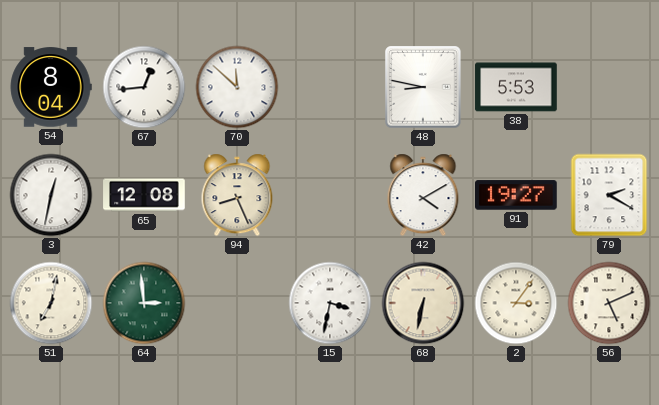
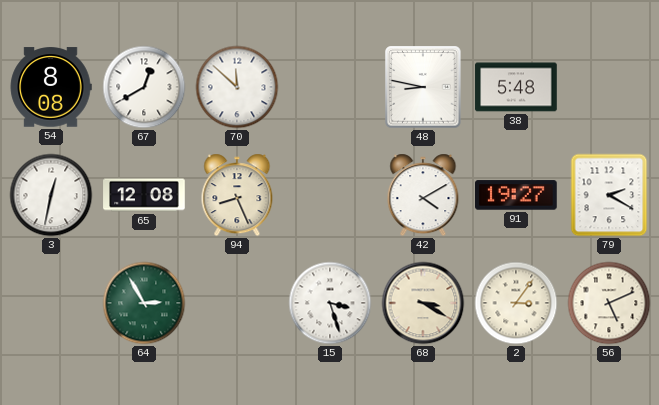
54: 8:04 -> 8:08
67: 12:44 -> 12:40
38: 5:53 -> 5:48
51: 7:02 -> none
64: 2:59 -> 2:55
15: 3:32 -> 3:27
68: 6:32 -> 3:20
